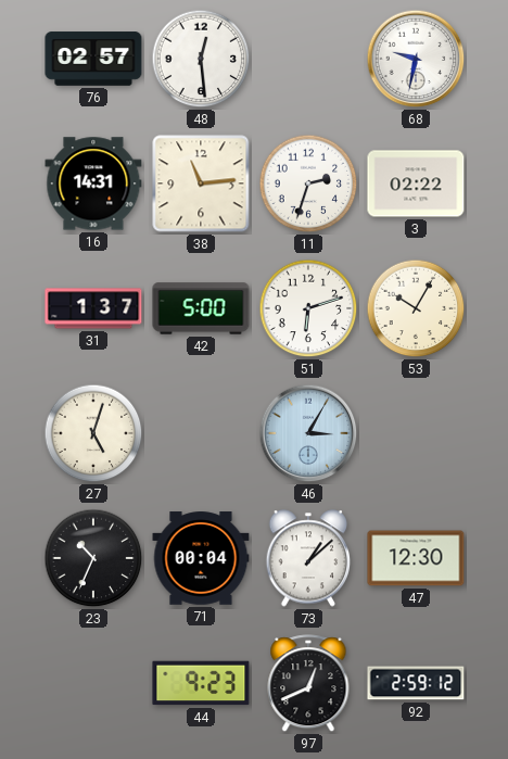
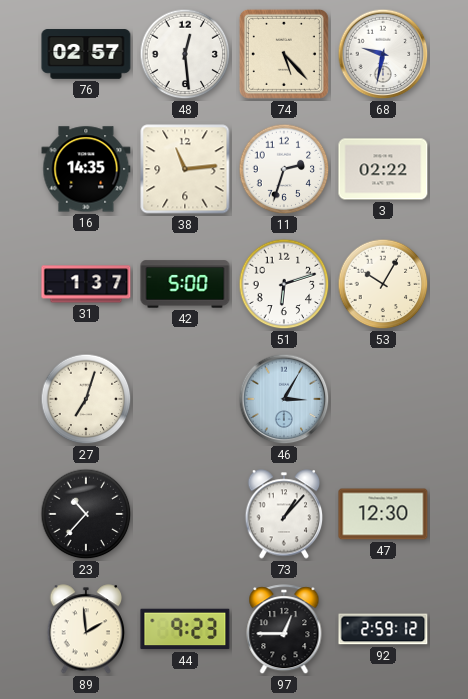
74: none -> 5:23
16: 14:31 -> 14:35
27: 5:03 -> 7:03
23: 10:34 -> 10:37
71: 00:04 -> none
73: 1:08 -> 1:07
89: none -> 1:59
97: 12:41 -> 12:45
